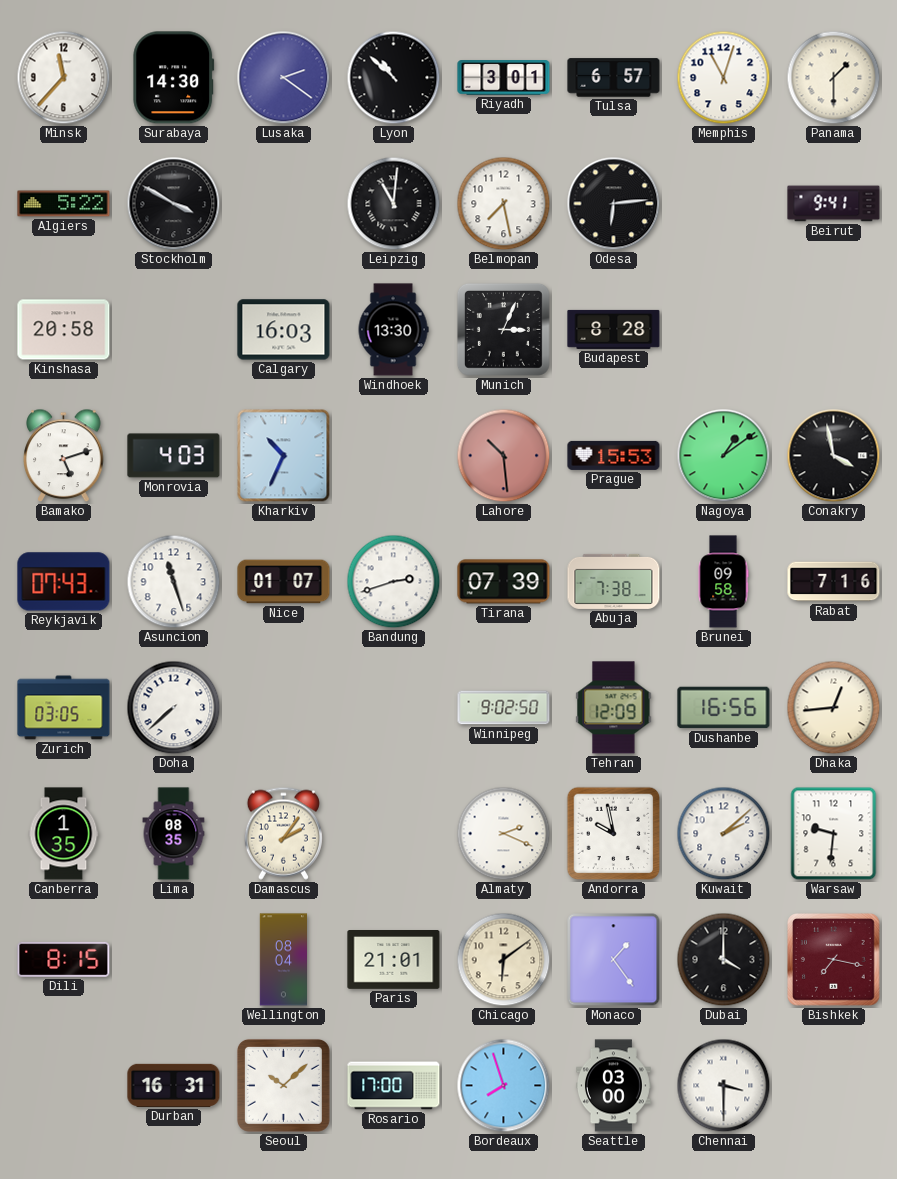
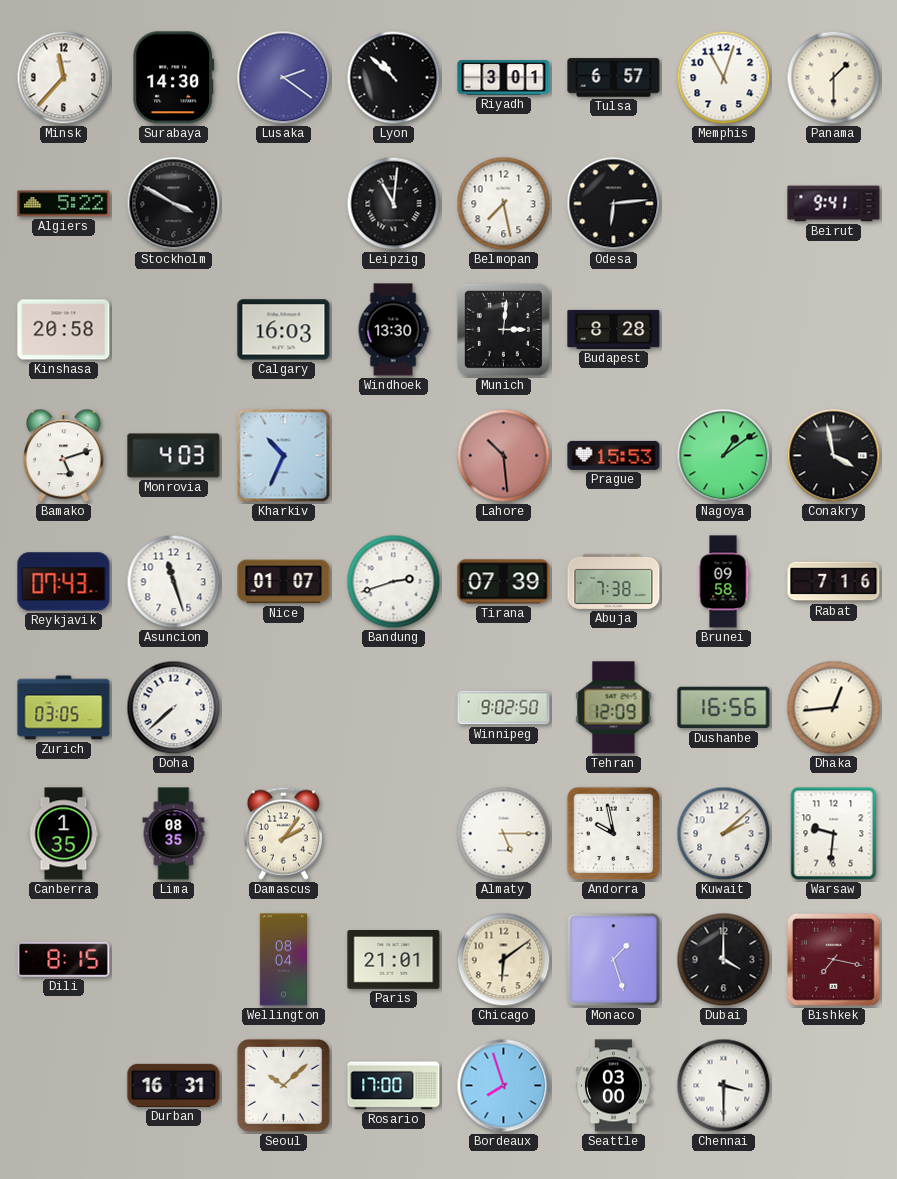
Munich: 3:04 -> 3:01
Almaty: 2:19 -> 5:15
Monaco: 1:24 -> 1:27
